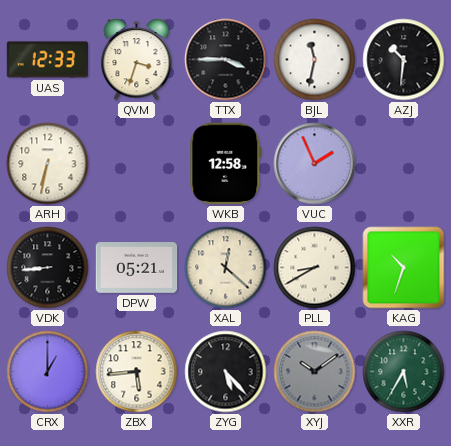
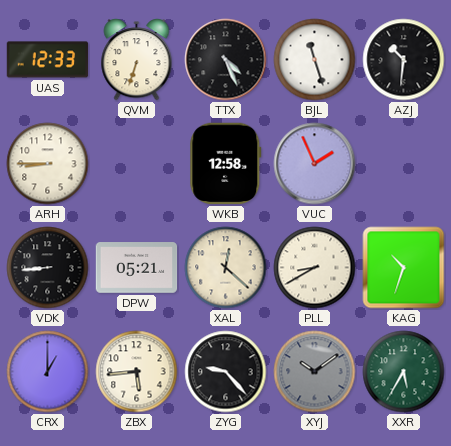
QVM: 3:33 -> 6:33
TTX: 3:45 -> 4:26
BJL: 11:32 -> 11:27
ARH: 6:32 -> 8:45
ZYG: 5:23 -> 9:23
